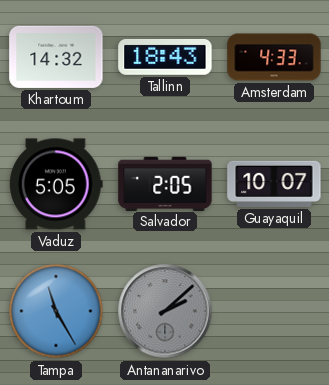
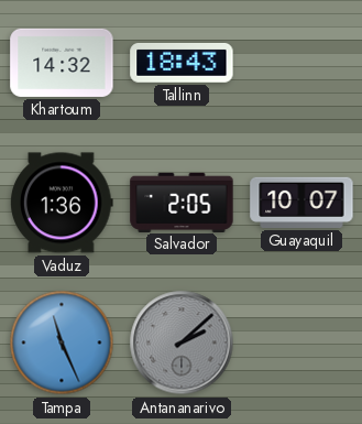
Amsterdam: 4:33 -> none
Vaduz: 5:05 -> 1:36
Tampa: 11:25 -> 11:26
